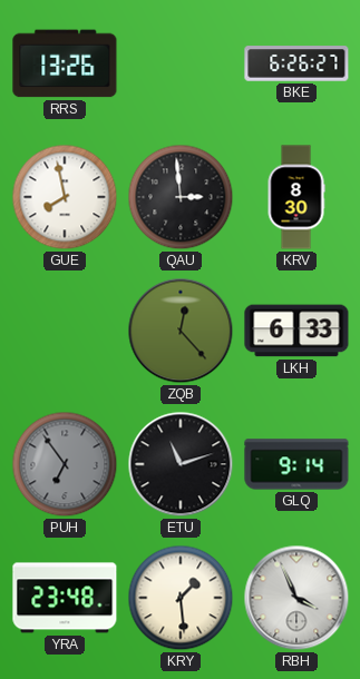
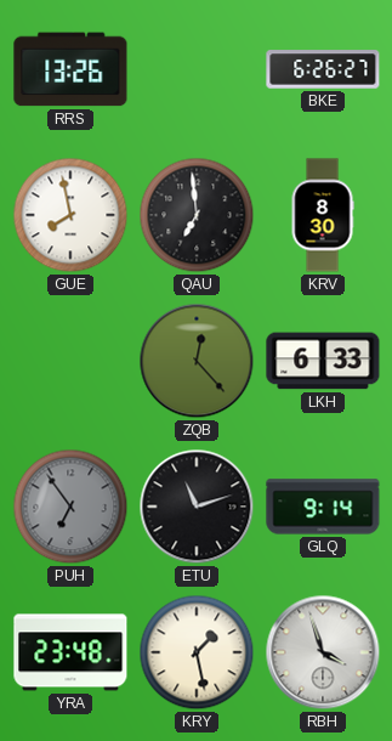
QAU: 2:59 -> 6:59
KRY: 1:29 -> 1:28
RBH: 3:56 -> 3:57
